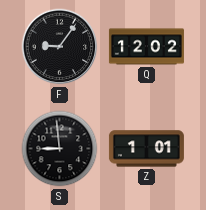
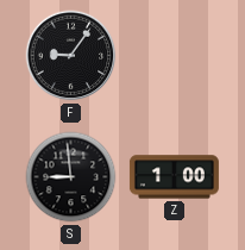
Q: 12:02 -> none
Z: 1:01 -> 1:00
